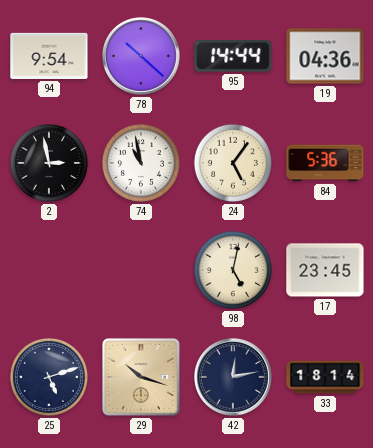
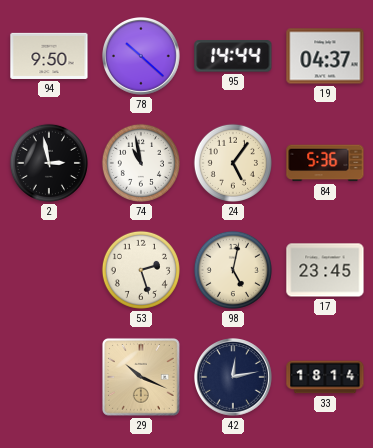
94: 9:54 -> 9:50
19: 04:36 -> 04:37
53: none -> 2:27
25: 5:12 -> none
29: 10:18 -> 10:19
